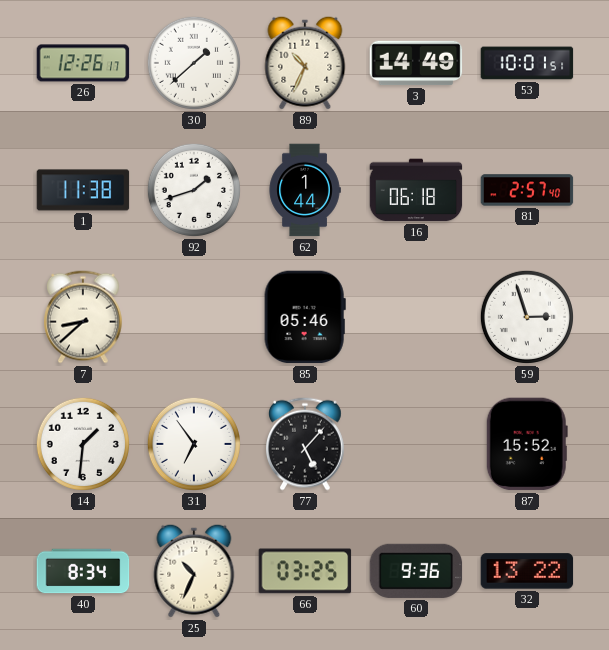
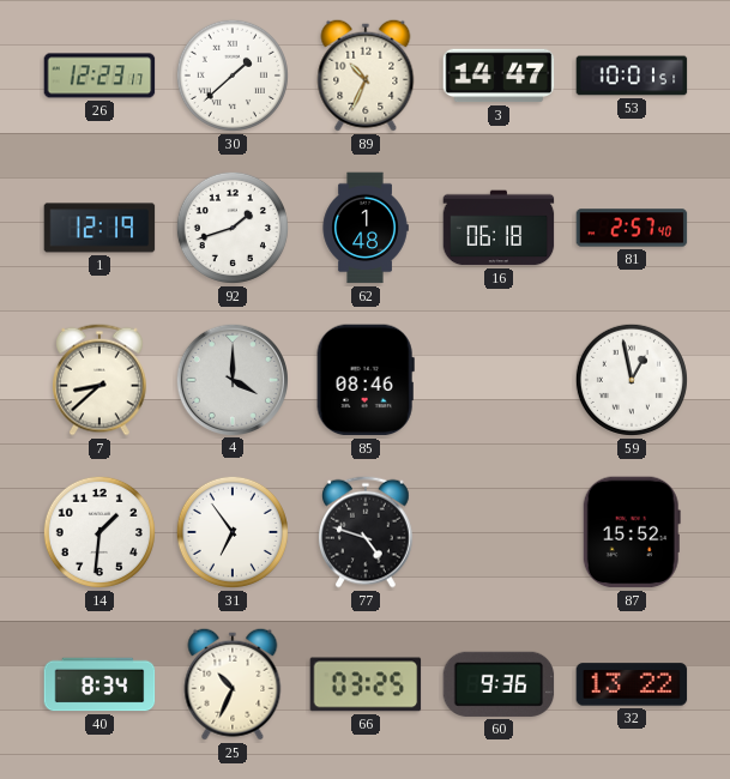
26: 12:26 -> 12:23
3: 14:49 -> 14:47
1: 11:38 -> 12:19
62: 1:44 -> 1:48
4: none -> 4:00
85: 05:46 -> 08:46
59: 2:57 -> 12:58
77: 5:07 -> 4:48
